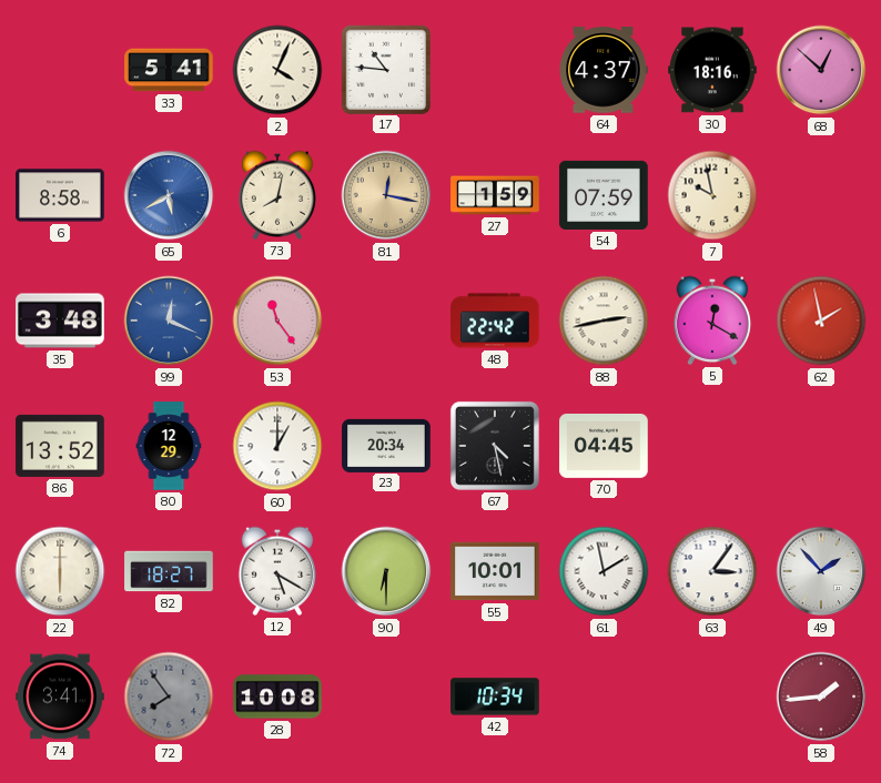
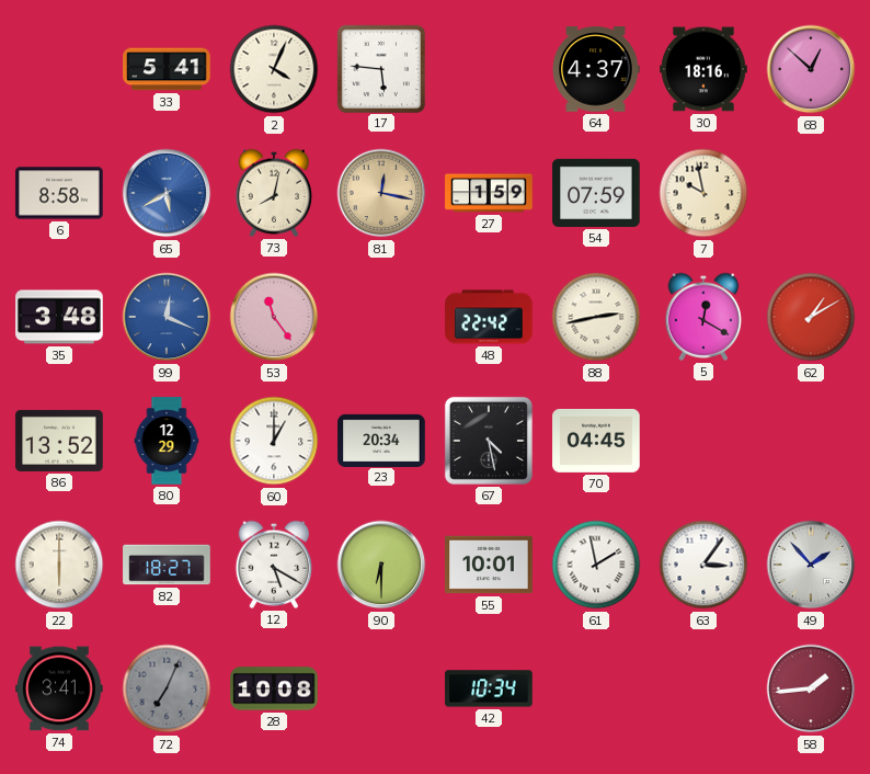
17: 10:46 -> 5:46
62: 1:58 -> 1:10
72: 7:54 -> 7:04
